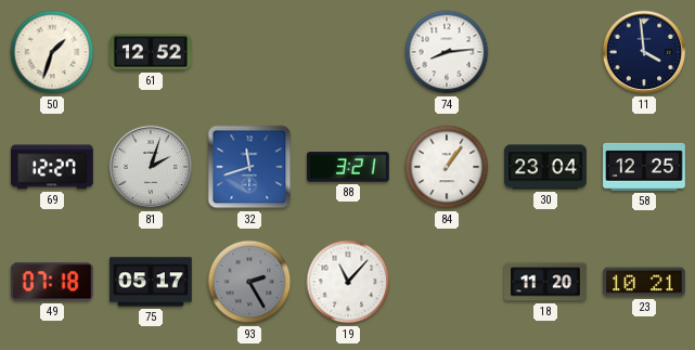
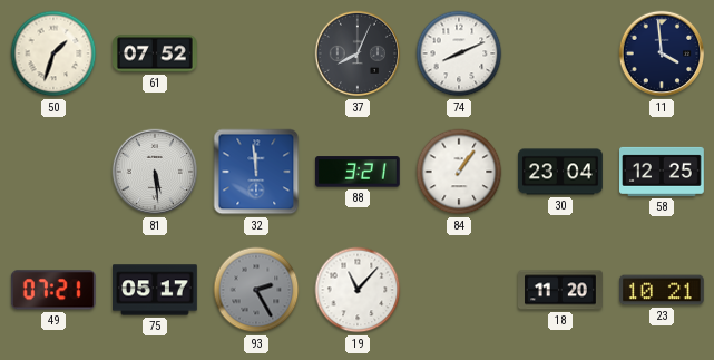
61: 12:52 -> 07:52
37: none -> 8:04
74: 8:14 -> 8:11
69: 12:27 -> none
81: 2:03 -> 5:29
32: 11:42 -> 11:59
49: 07:18 -> 07:21
